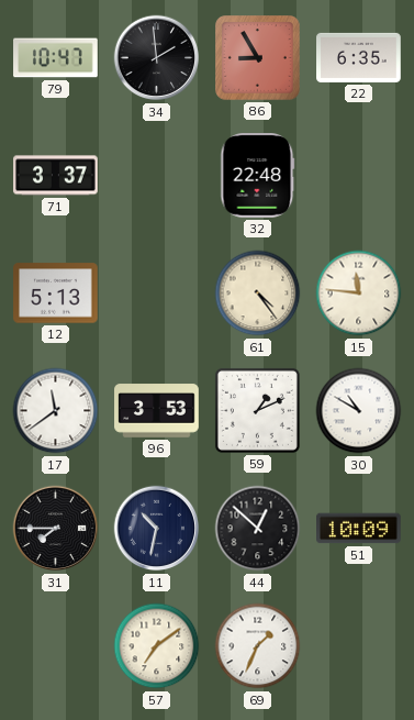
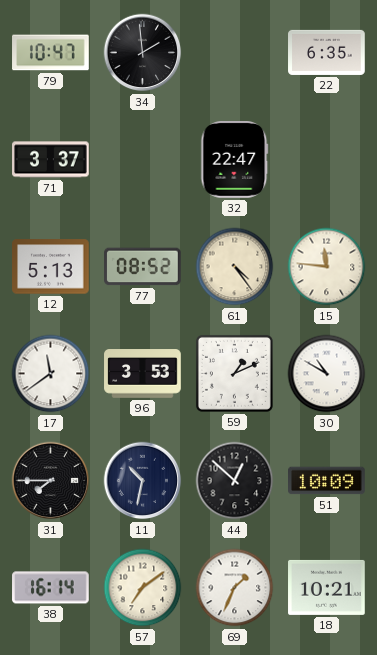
86: 8:55 -> none
32: 22:48 -> 22:47
77: none -> 08:52
38: none -> 16:14
18: none -> 10:21
